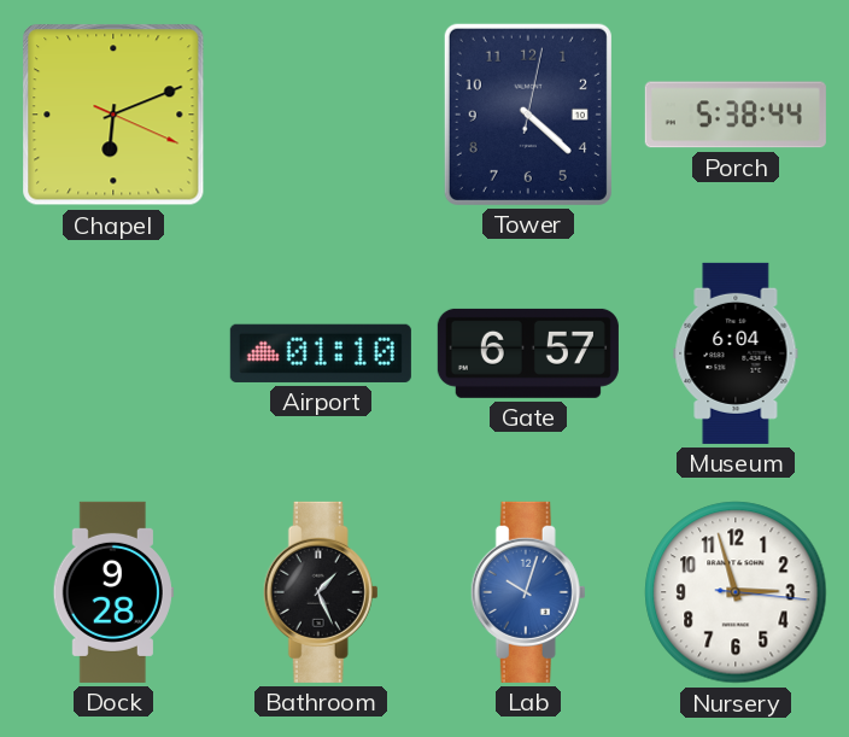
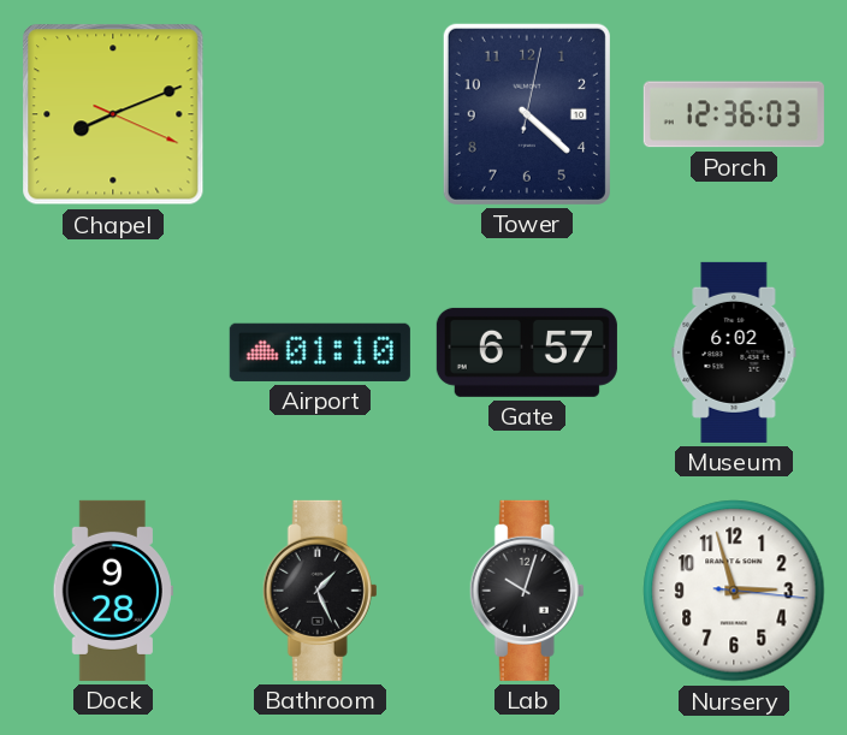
Chapel: 6:11 -> 8:11
Porch: 5:38 -> 12:36
Museum: 6:04 -> 6:02
Lab dial: blue -> black
